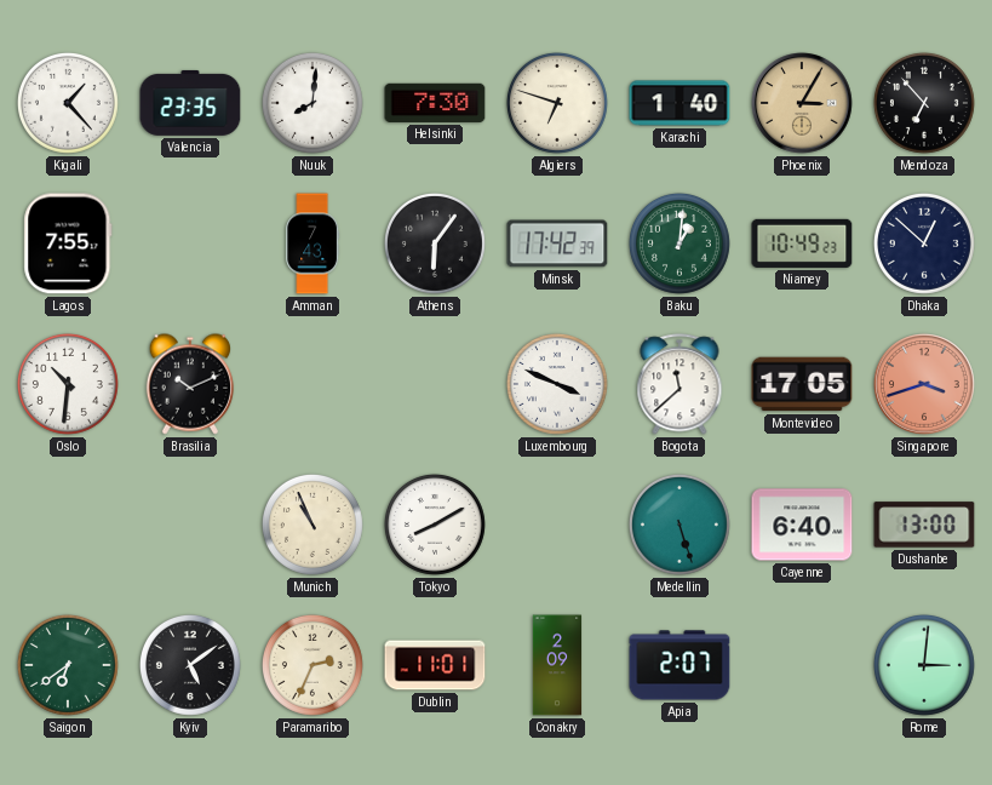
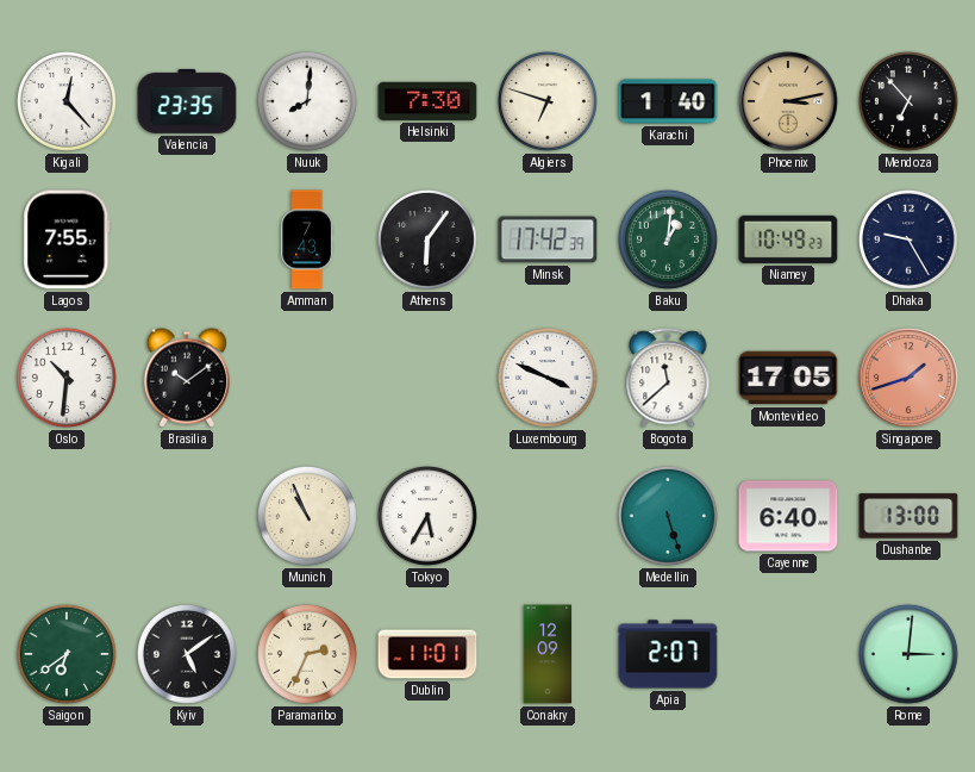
Kigali: 1:23 -> 12:23
Phoenix: 3:05 -> 3:13
Dhaka: 12:52 -> 9:25
Brasilia: 10:11 -> 10:09
Singapore: 3:42 -> 1:42
Tokyo: 8:10 -> 5:35
Conakry: 2:09 -> 12:09
